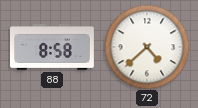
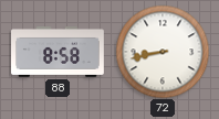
72: 4:38 -> 8:43
